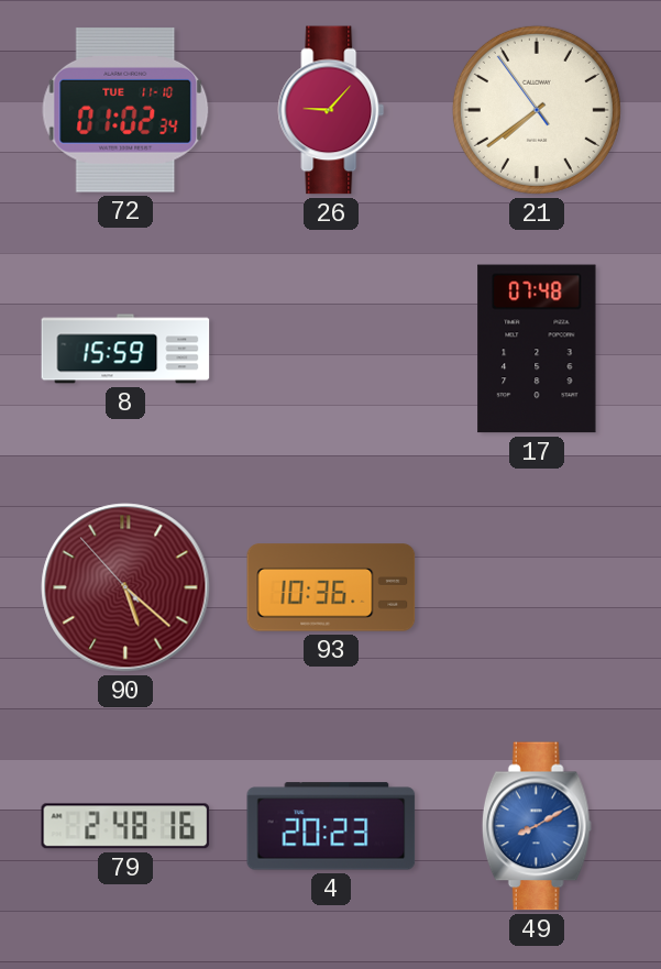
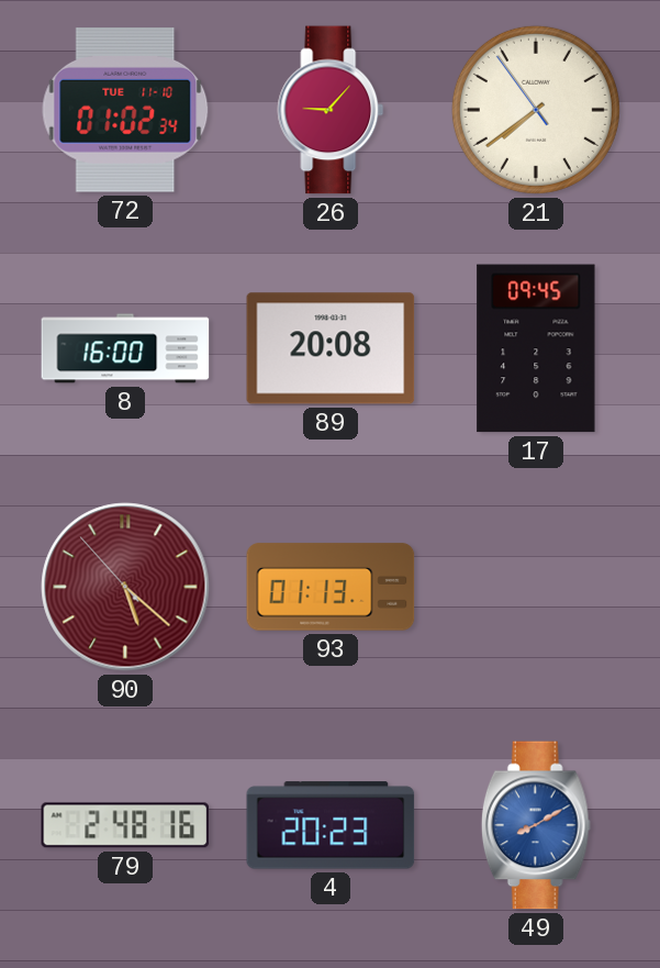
8: 15:59 -> 16:00
89: none -> 20:08
17: 07:48 -> 09:45
93: 10:36 -> 01:13
